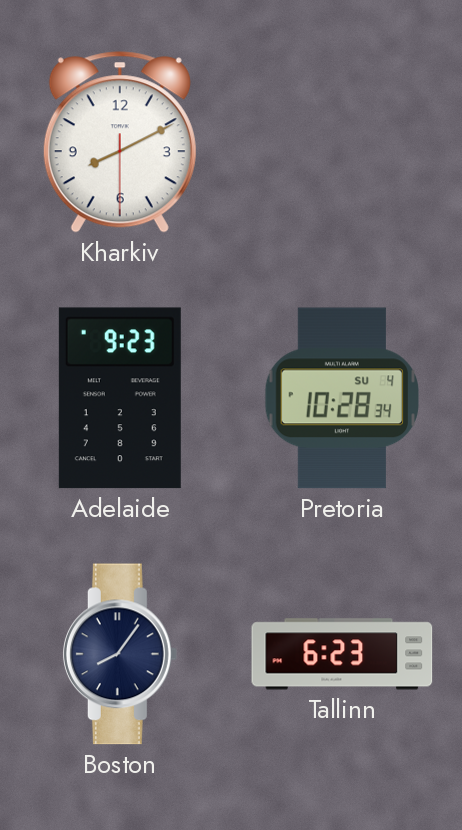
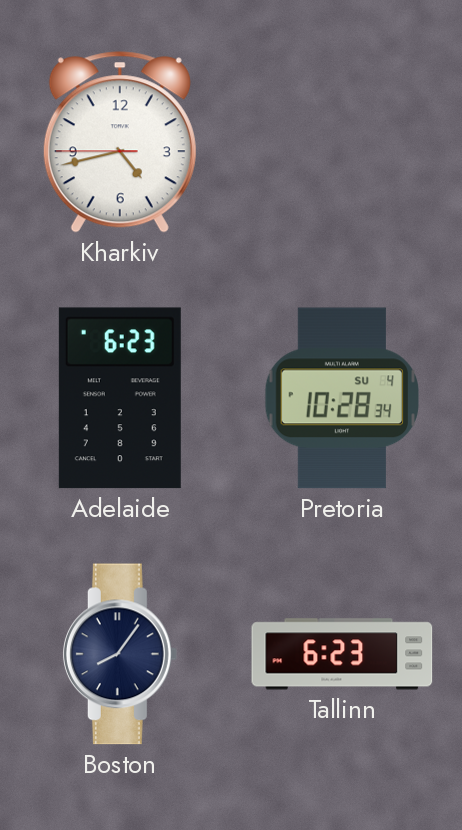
Kharkiv: 8:10 -> 4:42
Adelaide: 9:23 -> 6:23
